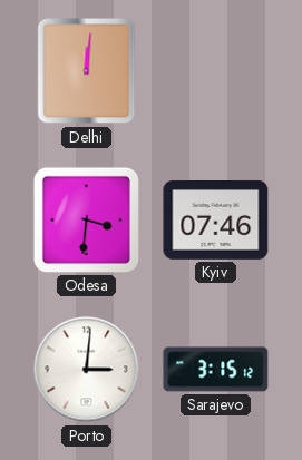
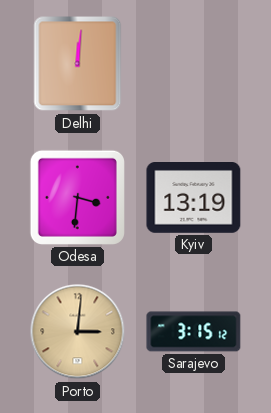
Kyiv: 07:46 -> 13:19
Porto dial: white -> champagne
